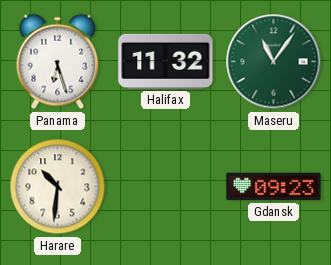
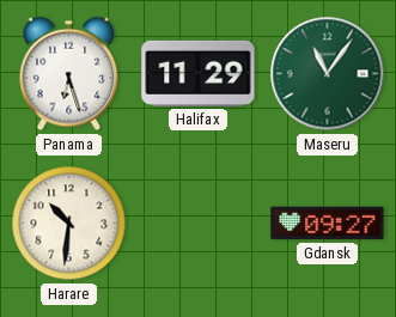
Halifax: 11:32 -> 11:29
Gdansk: 09:23 -> 09:27
